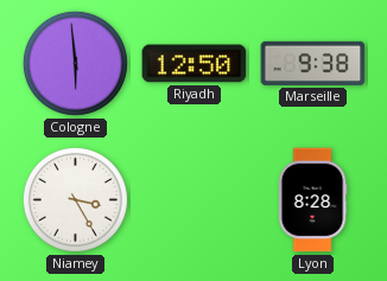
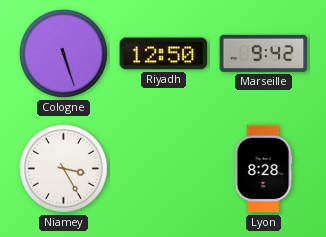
Cologne: 5:59 -> 5:27
Marseille: 9:38 -> 9:42
